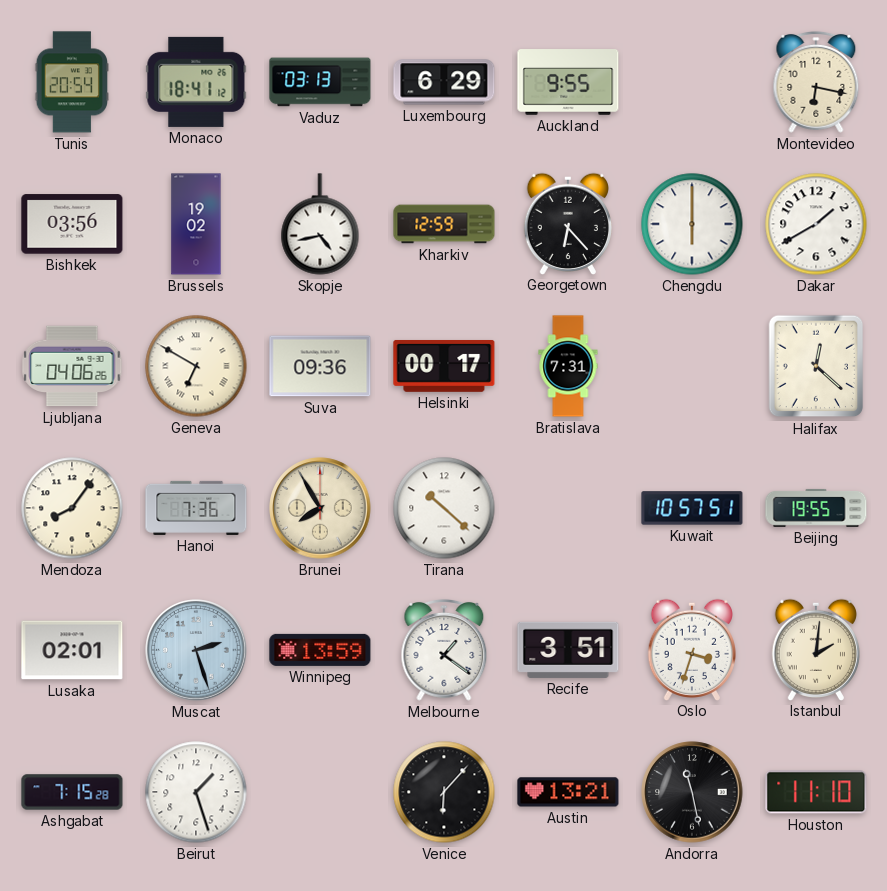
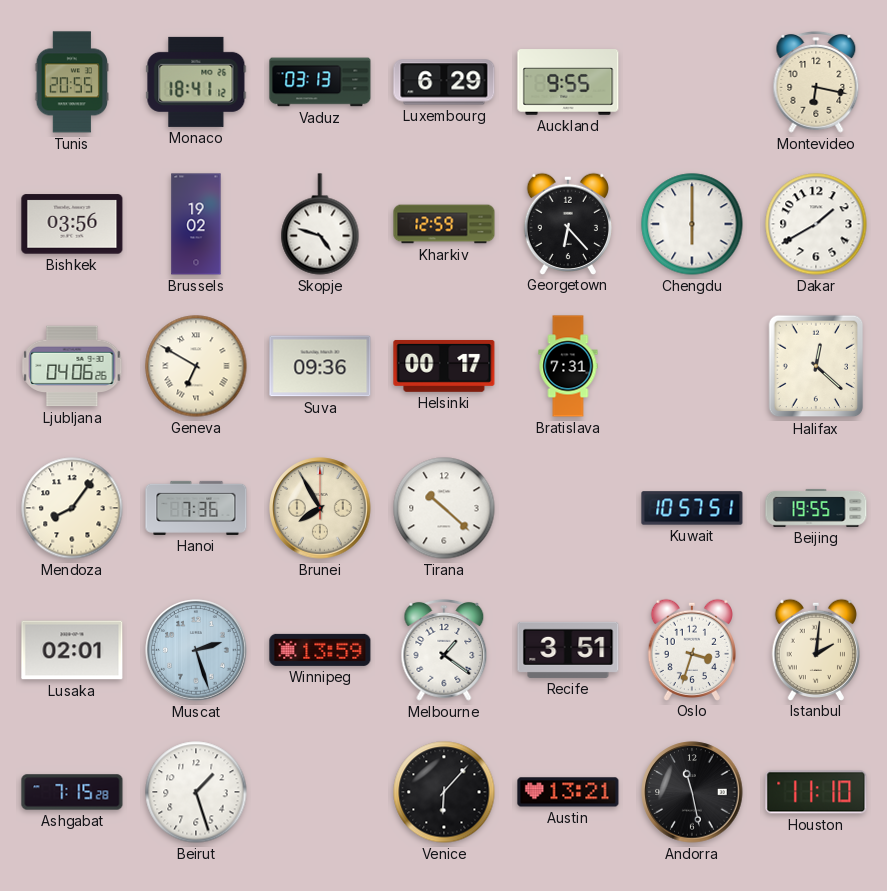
Tunis: 20:54 -> 20:55
Skopje: 4:43 -> 4:48
